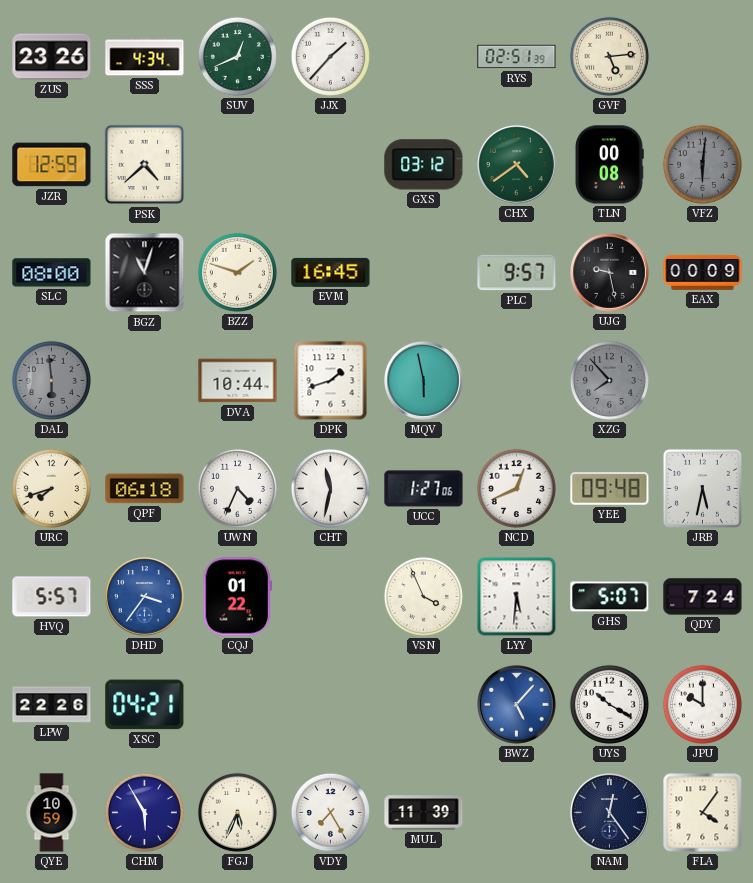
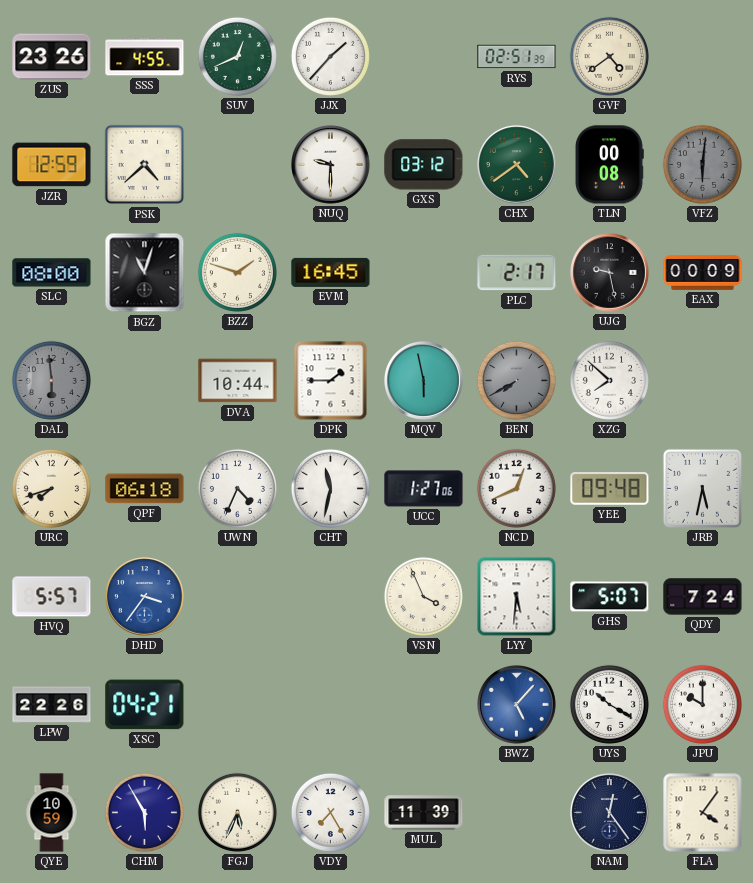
SSS: 4:34 -> 4:55
GVF: 5:14 -> 4:39
NUQ: none -> 9:30
PLC: 9:57 -> 2:17
DPK: 1:42 -> 1:45
BEN: none -> 7:40
XZG: 7:53 -> 7:52
XZG dial: grey -> white
CQJ: 01:22 -> none
